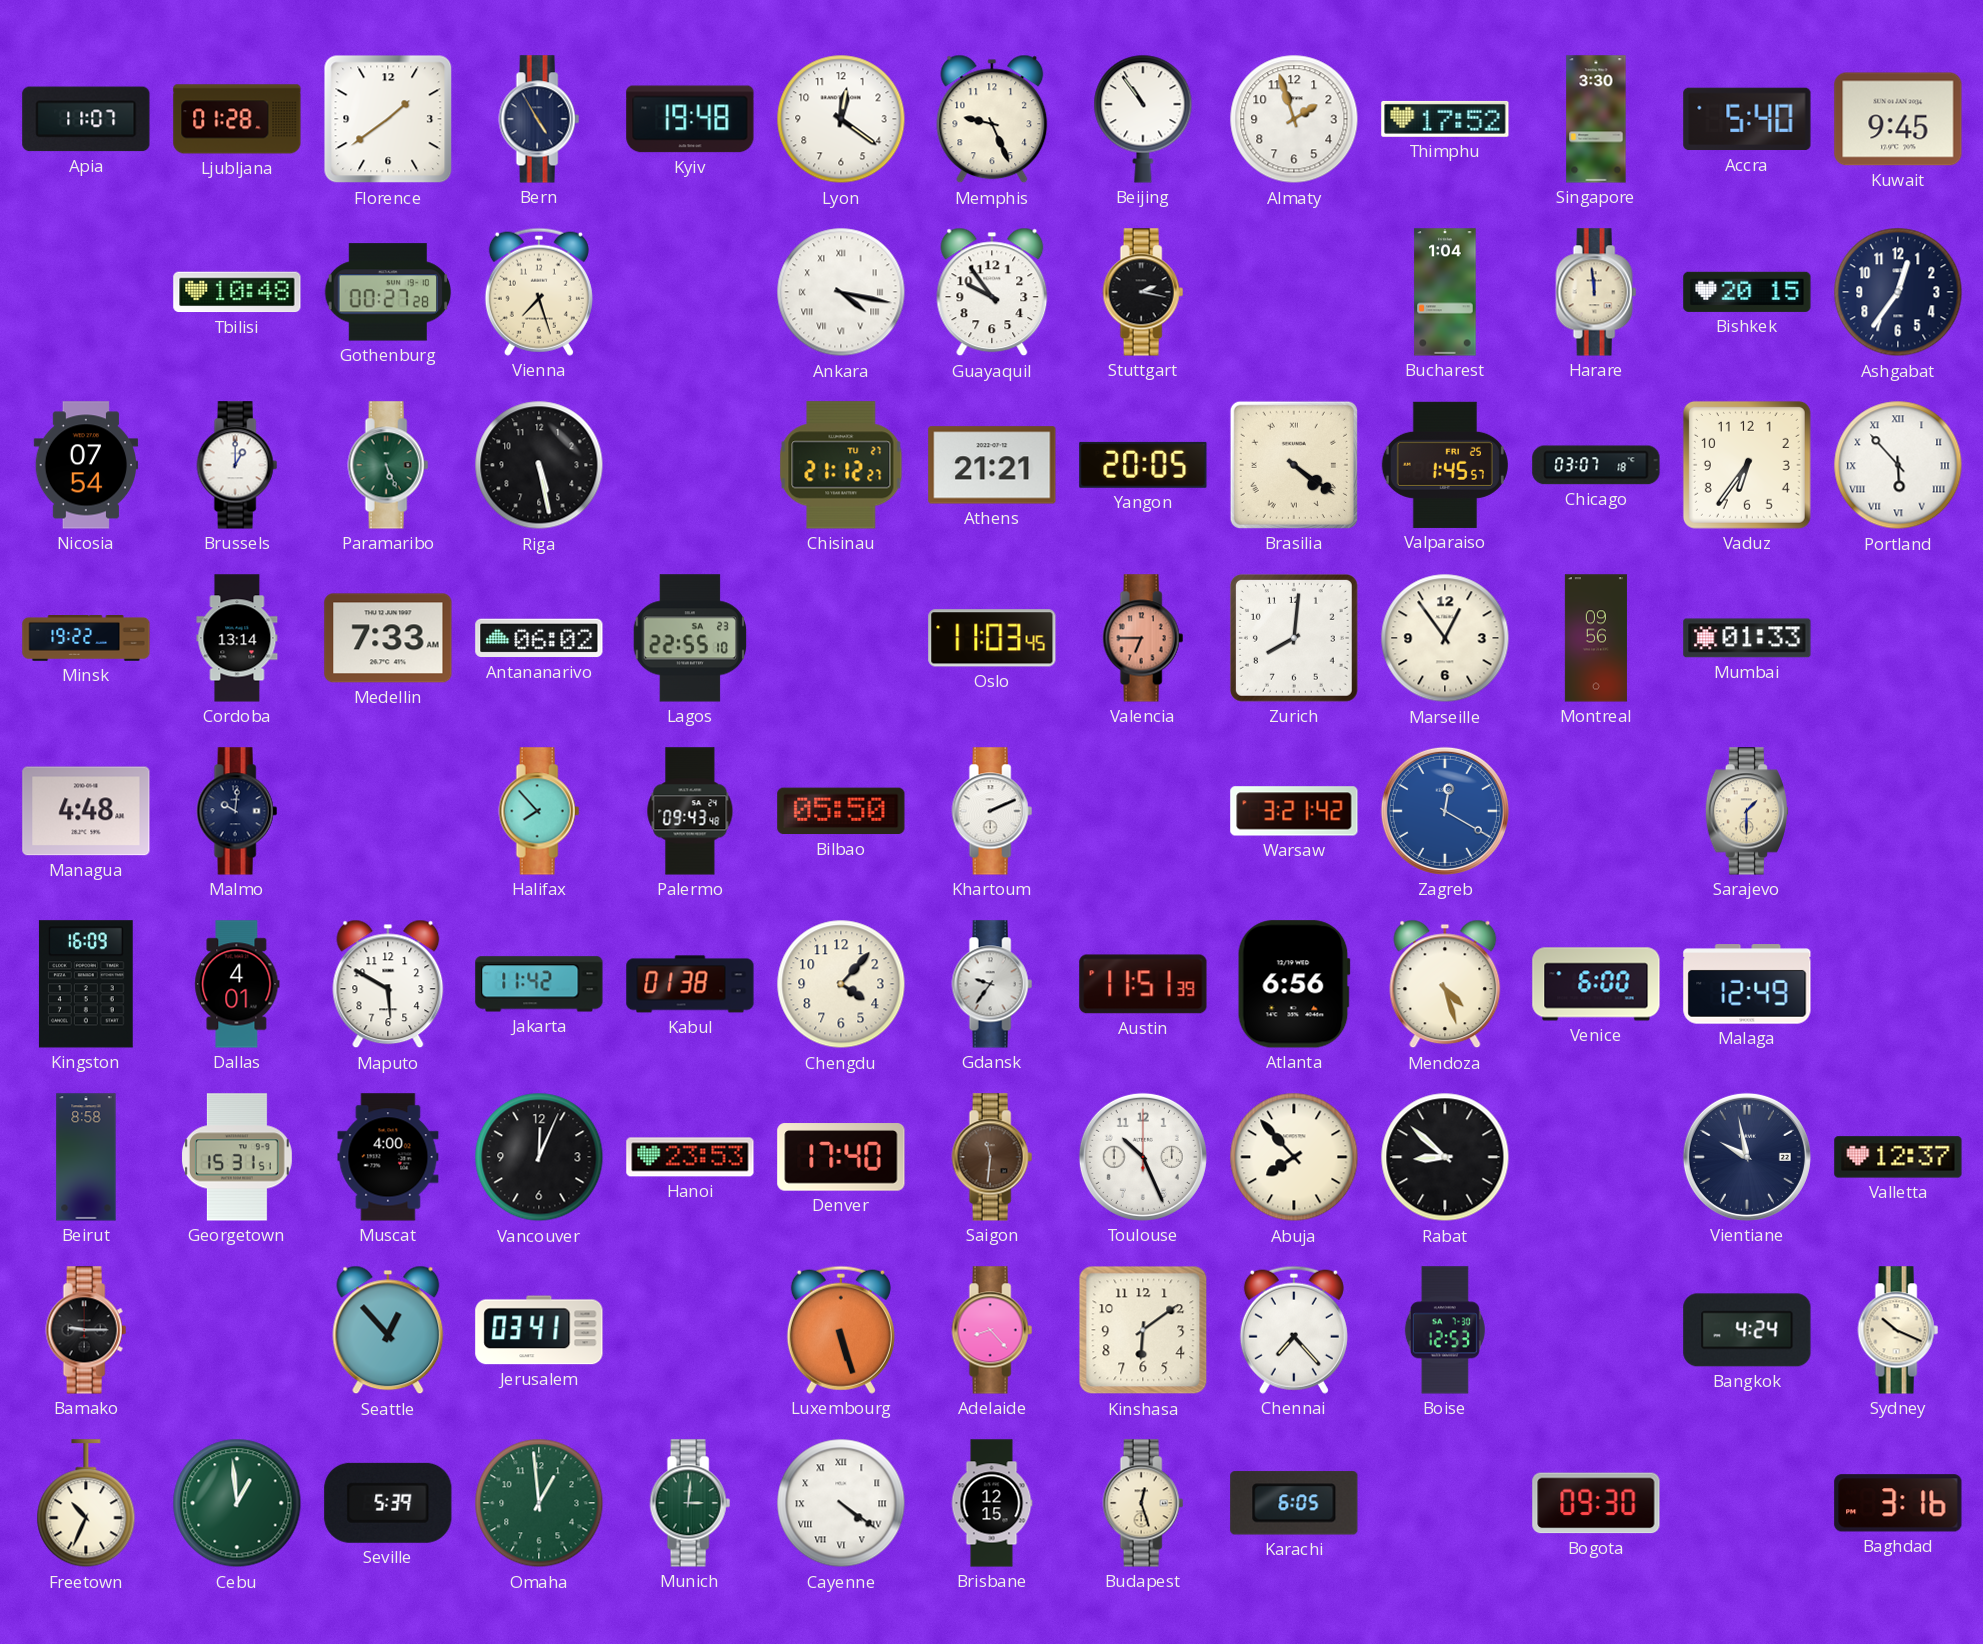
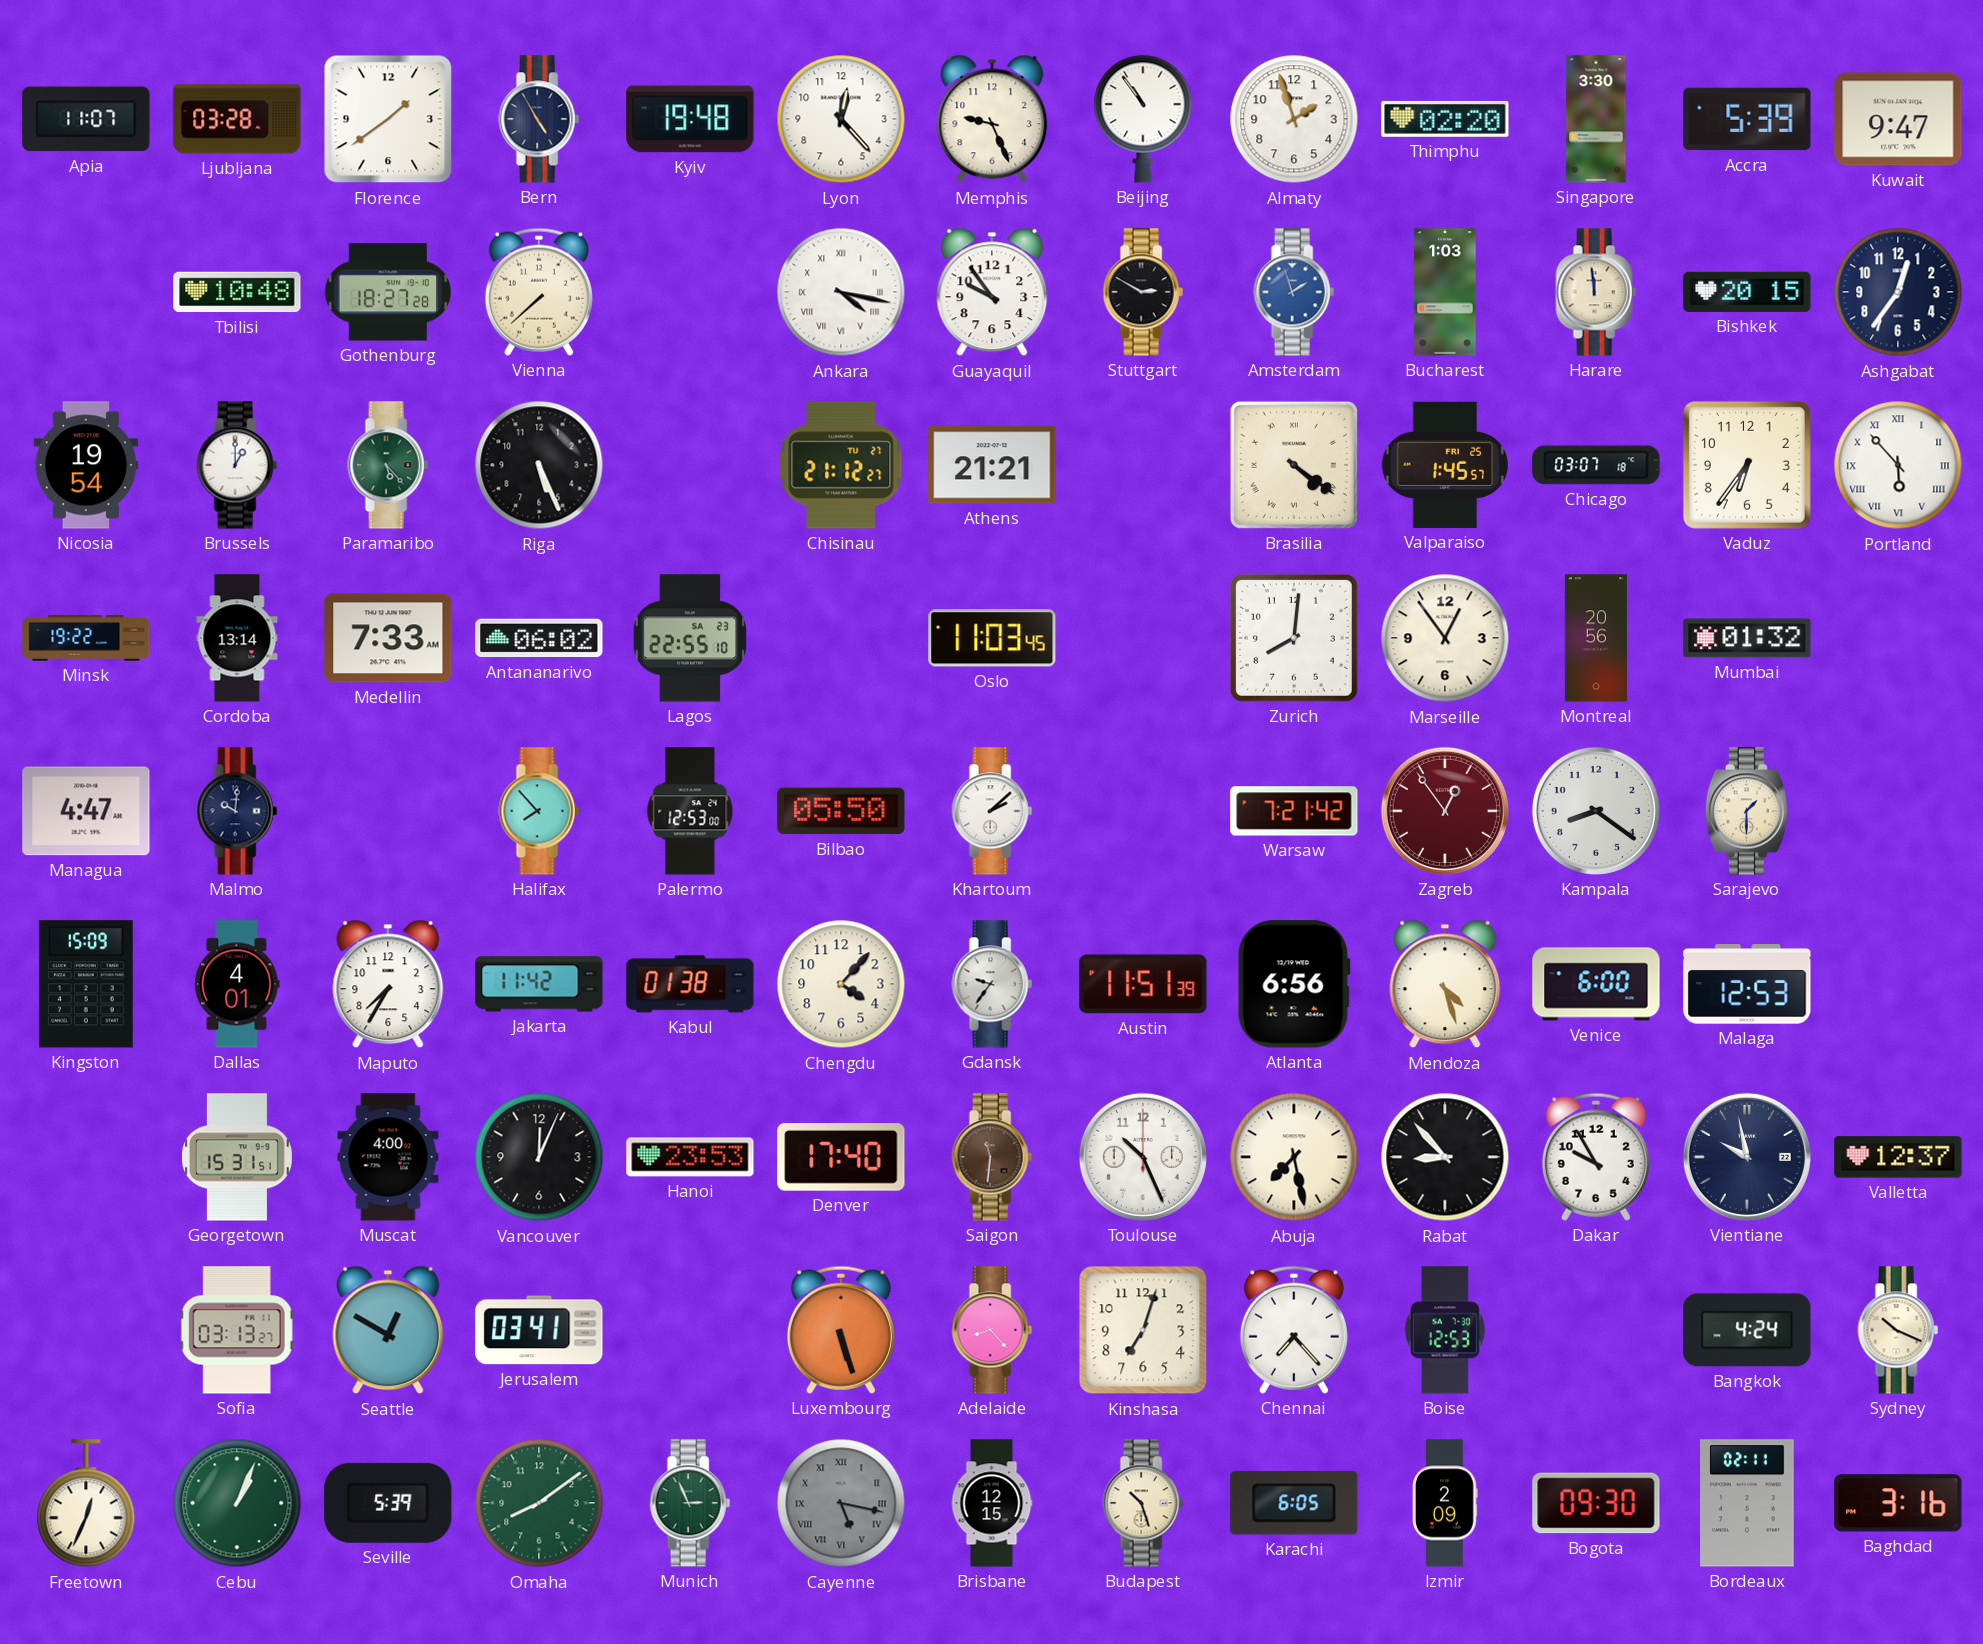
Ljubljana: 01:28 -> 03:28
Lyon: 12:21 -> 12:23
Thimphu: 17:52 -> 02:20
Accra: 5:40 -> 5:39
Kuwait: 9:45 -> 9:47
Gothenburg: 00:27 -> 18:27
Vienna: 7:27 -> 7:38
Stuttgart: 2:17 -> 2:50
Amsterdam: none -> 1:57
Bucharest: 1:04 -> 1:03
Nicosia: 07:54 -> 19:54
Paramaribo: 5:26 -> 5:23
Riga: 5:28 -> 5:26
Yangon: 20:05 -> none
Valencia: 6:45 -> none
Montreal: 09:56 -> 20:56
Mumbai: 01:33 -> 01:32
Managua: 4:48 -> 4:47
Palermo: 09:43 -> 12:53
Khartoum: 2:11 -> 2:08
Warsaw: 3:21 -> 7:21
Zagreb: 12:20 -> 12:54
Zagreb dial: blue -> burgundy
Kampala: none -> 8:21
Kingston: 16:09 -> 15:09
Maputo: 5:50 -> 7:35
Malaga: 12:49 -> 12:53
Beirut: 8:58 -> none
Abuja: 7:53 -> 7:28
Rabat: 8:52 -> 8:53
Dakar: none -> 9:55
Bamako: 9:15 -> none
Sofia: none -> 03:13
Seattle: 12:53 -> 12:50
Kinshasa: 6:09 -> 7:03
Freetown: 10:34 -> 12:34
Cebu: 12:59 -> 1:04
Omaha: 12:59 -> 8:09
Munich: 3:01 -> 2:56
Cayenne: 4:21 -> 5:17
Cayenne dial: white -> grey
Budapest: 12:27 -> 10:27
Izmir: none -> 2:09
Bordeaux: none -> 02:11
